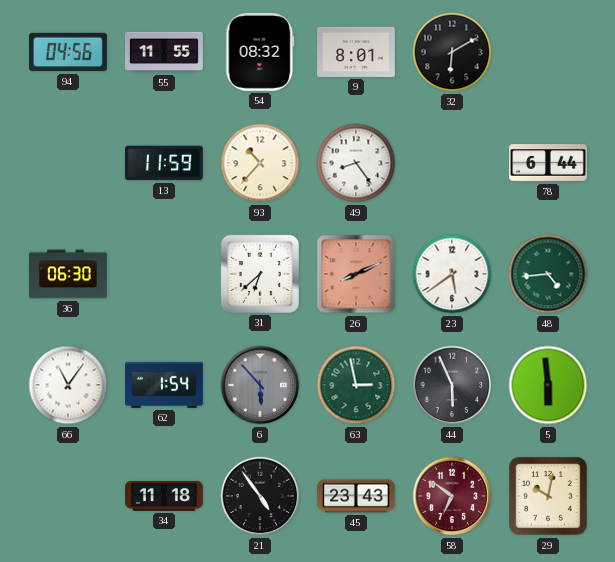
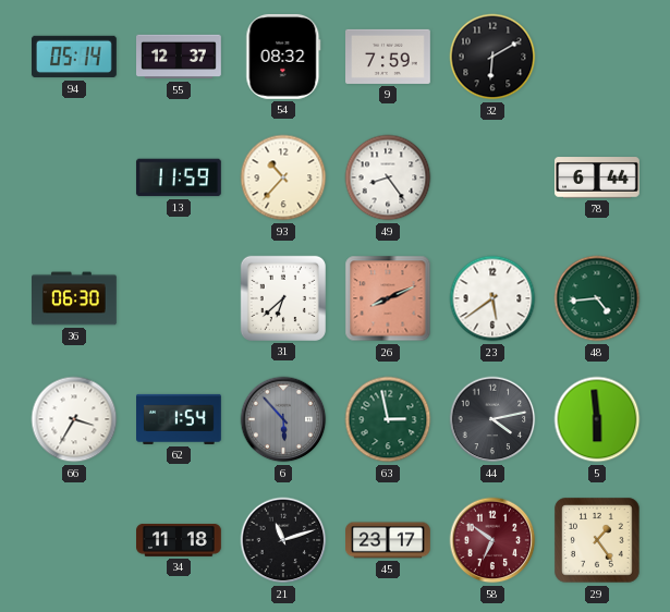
94: 04:56 -> 05:14
55: 11:55 -> 12:37
9: 8:01 -> 7:59
66: 11:06 -> 3:35
44: 5:56 -> 4:13
21: 4:54 -> 11:12
45: 23:43 -> 23:17
29: 10:02 -> 1:24
